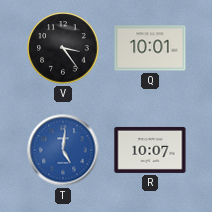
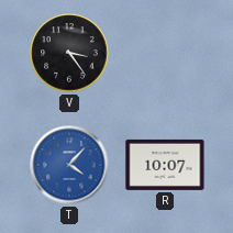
Q: 10:01 -> none
T: 5:01 -> 4:07
